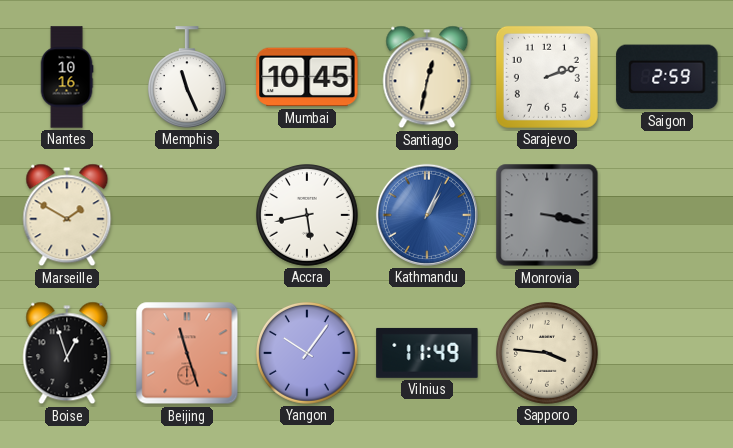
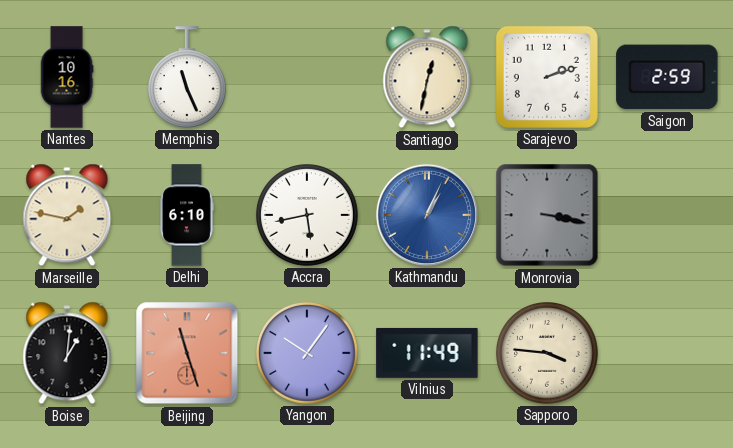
Mumbai: 10:45 -> none
Marseille: 1:50 -> 1:47
Delhi: none -> 6:10
Boise: 12:57 -> 1:01
